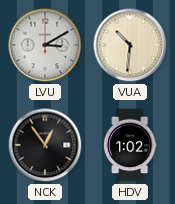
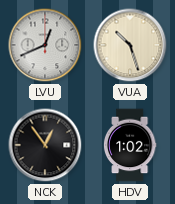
LVU: 3:10 -> 12:41
VUA: 10:31 -> 10:27
